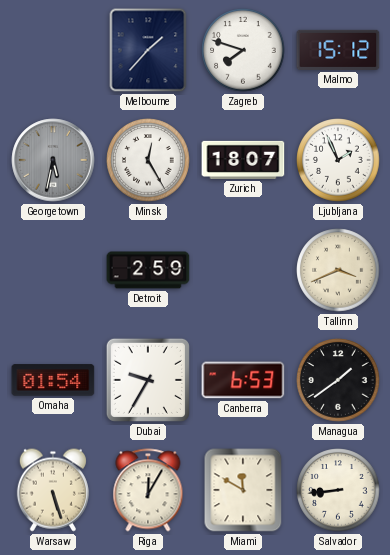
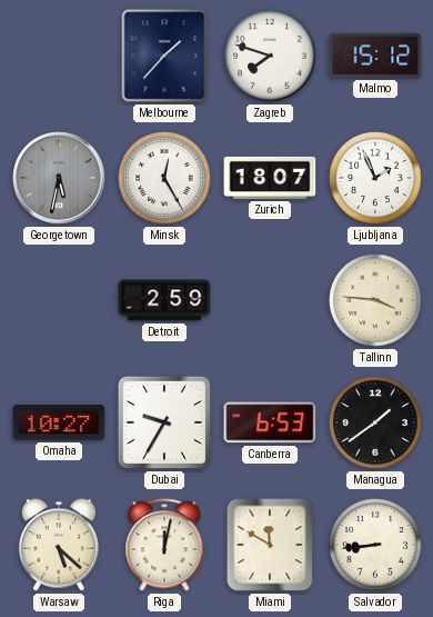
Tallinn: 3:41 -> 3:46
Omaha: 01:54 -> 10:27
Warsaw: 5:27 -> 5:22
Riga: 12:05 -> 12:02
